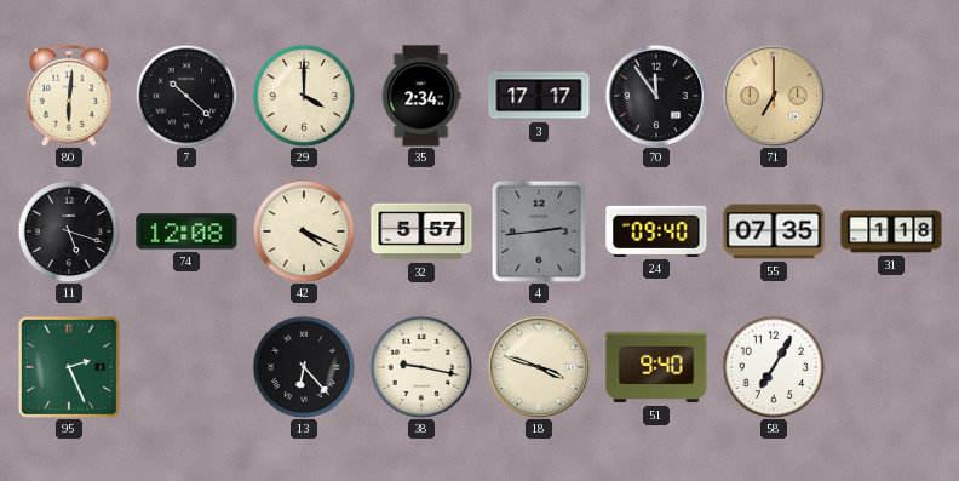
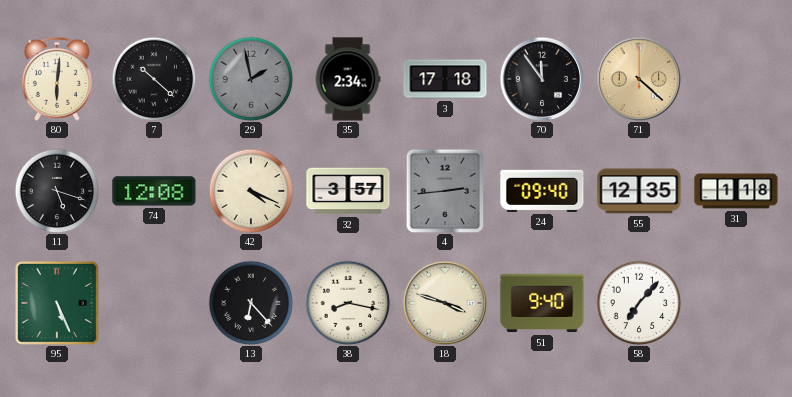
29: 4:00 -> 1:58
29 dial: cream -> grey
3: 17:17 -> 17:18
71: 7:00 -> 4:22
32: 5:57 -> 3:57
55: 07:35 -> 12:35
95: 2:26 -> 5:26
38: 9:17 -> 8:17
58: 7:05 -> 7:07
